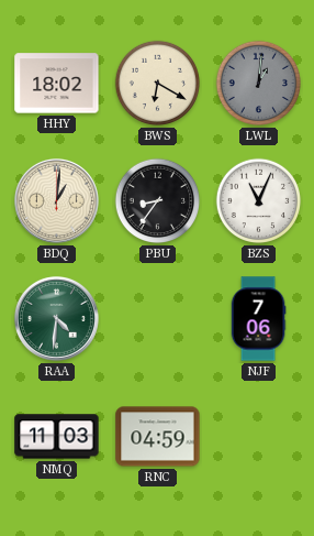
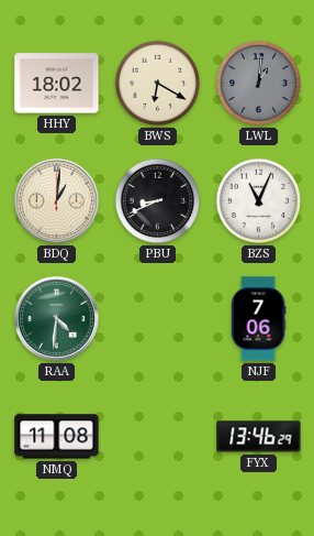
PBU: 8:36 -> 8:41
NMQ: 11:03 -> 11:08
RNC: 04:59 -> none
FYX: none -> 13:46
